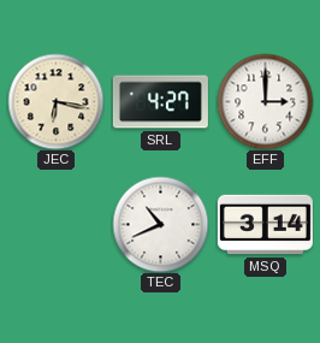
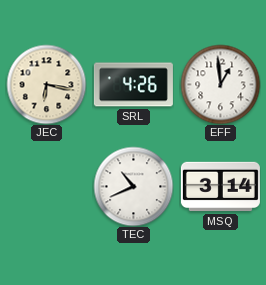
SRL: 4:27 -> 4:26
EFF: 3:00 -> 12:59
